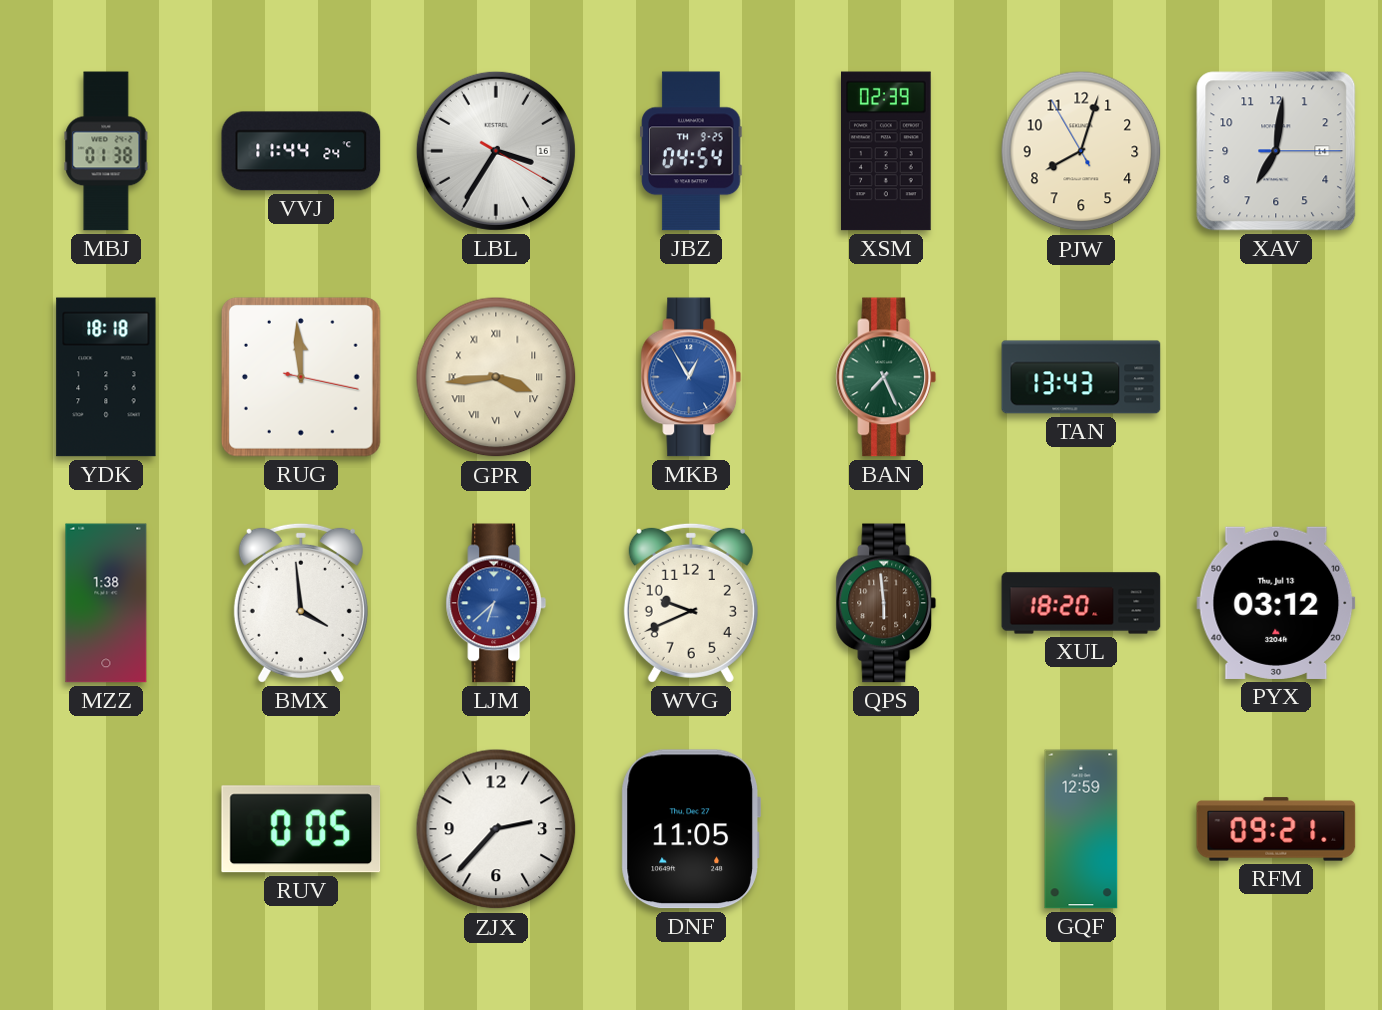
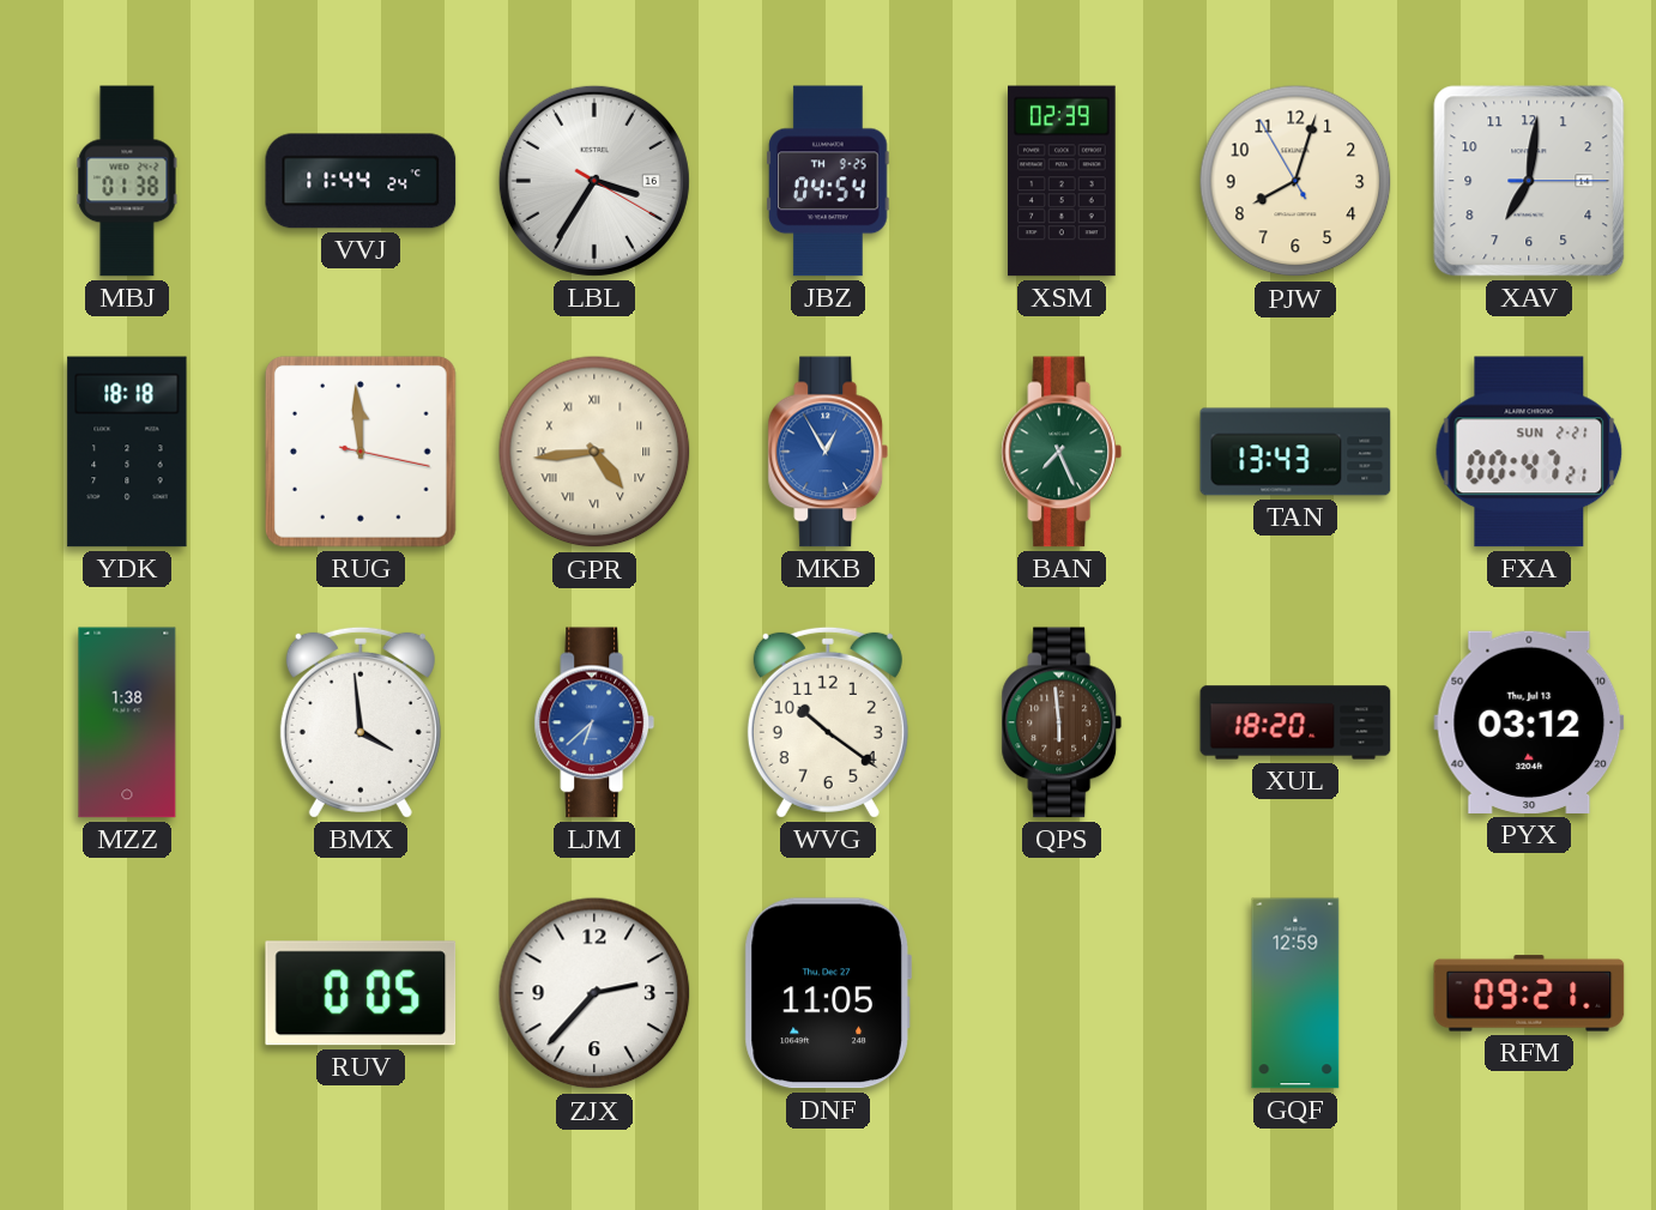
GPR: 3:44 -> 4:44
FXA: none -> 00:47
WVG: 9:41 -> 10:21
